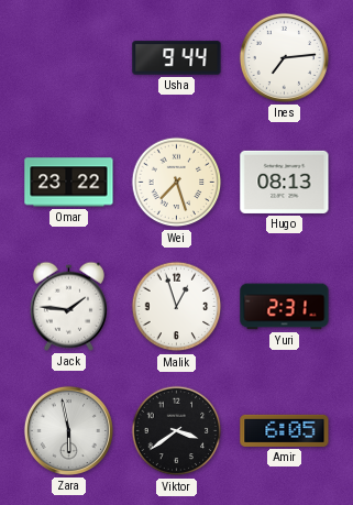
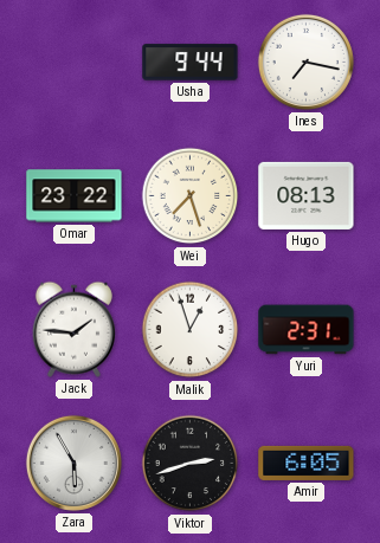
Ines: 7:14 -> 7:17
Zara: 5:58 -> 5:55
Viktor: 3:39 -> 2:42
